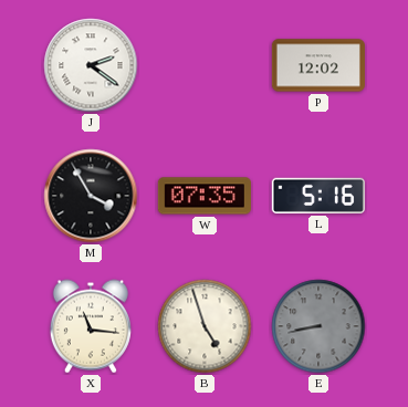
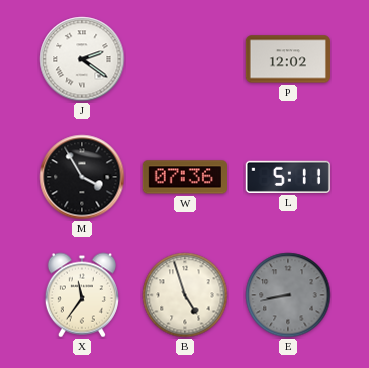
W: 07:35 -> 07:36
L: 5:16 -> 5:11
X: 11:16 -> 11:36
